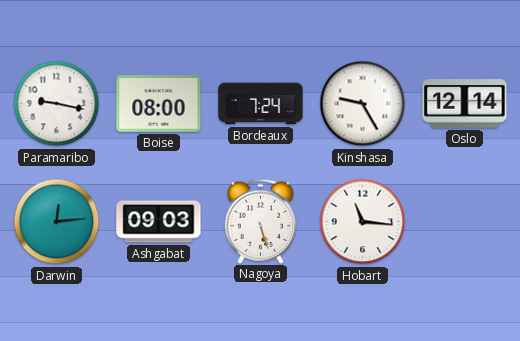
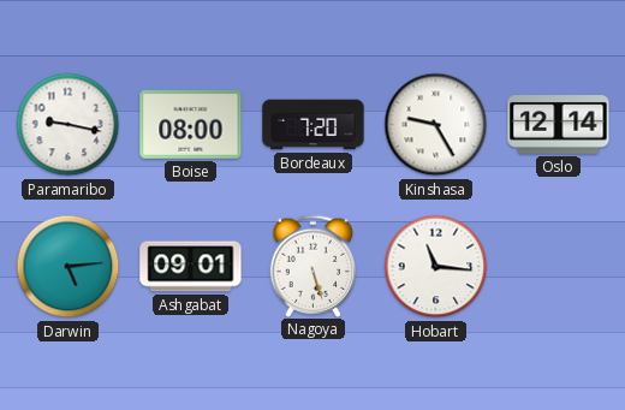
Bordeaux: 7:24 -> 7:20
Darwin: 12:14 -> 5:14
Ashgabat: 09:03 -> 09:01
